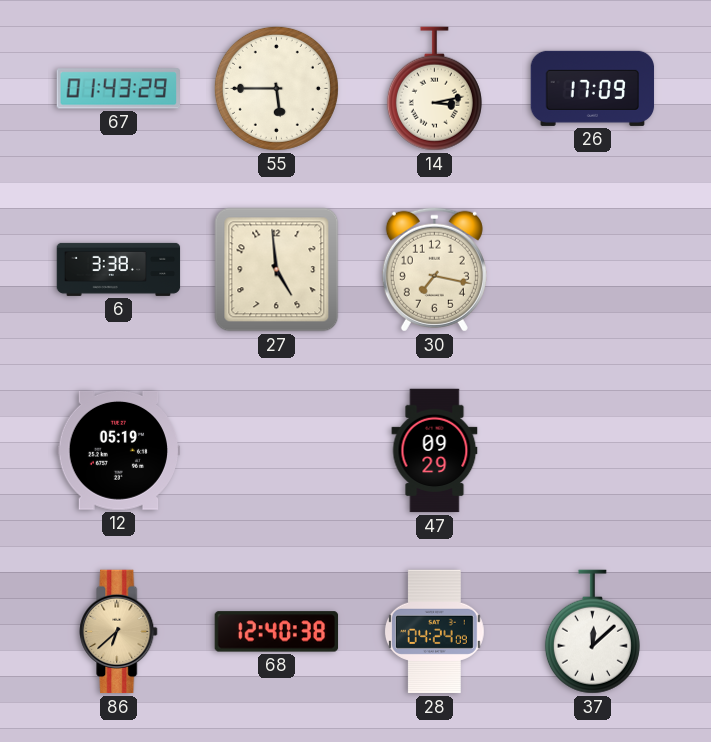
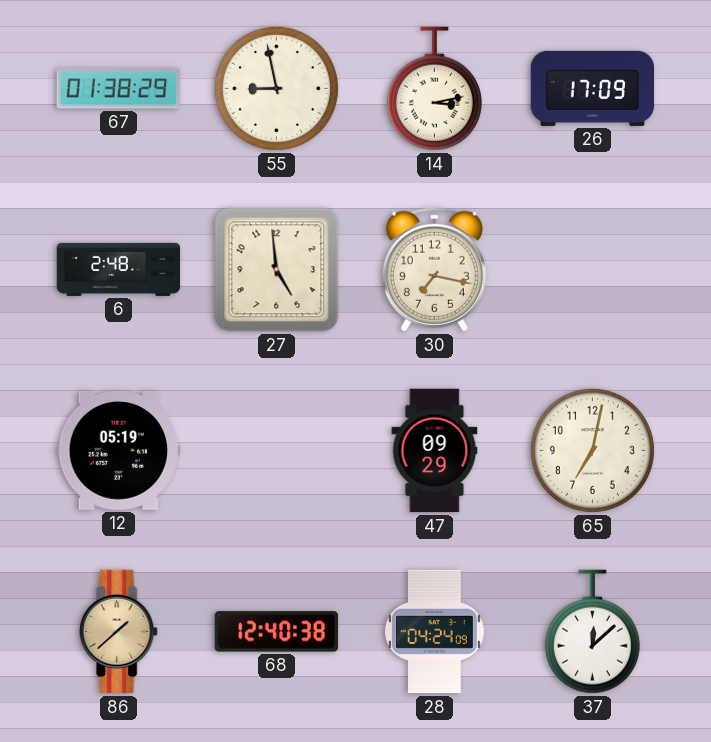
67: 01:43 -> 01:38
55: 5:45 -> 8:58
6: 3:38 -> 2:48
65: none -> 7:02
86: 6:38 -> 1:38
